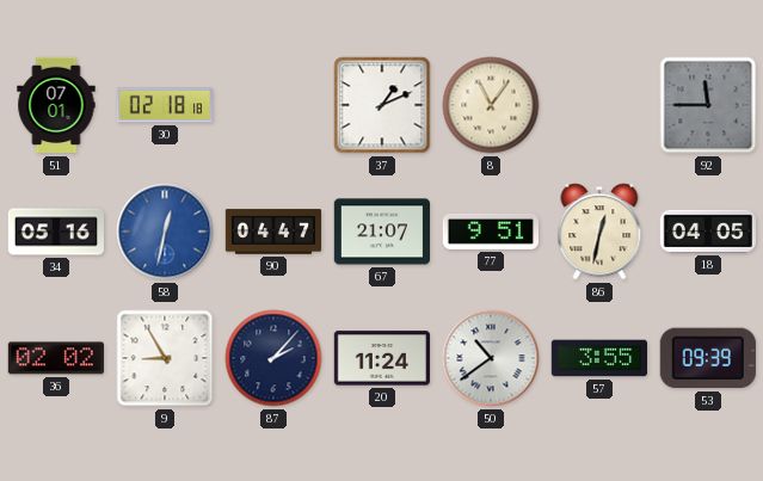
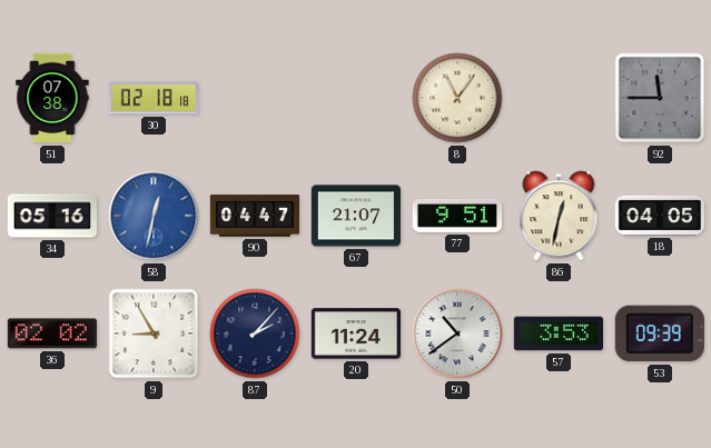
51: 07:01 -> 07:38
37: 1:11 -> none
57: 3:55 -> 3:53
